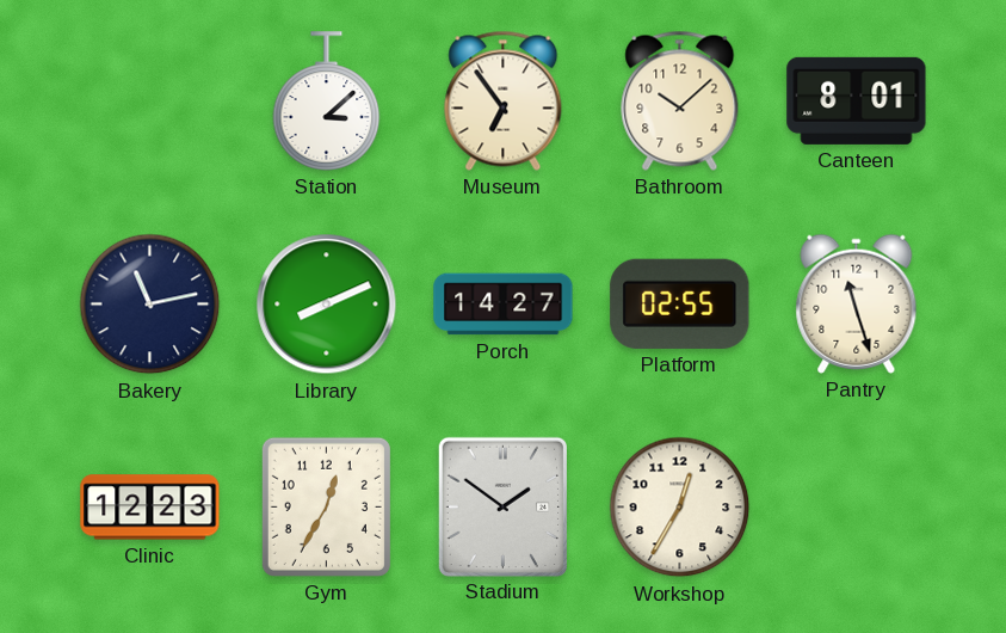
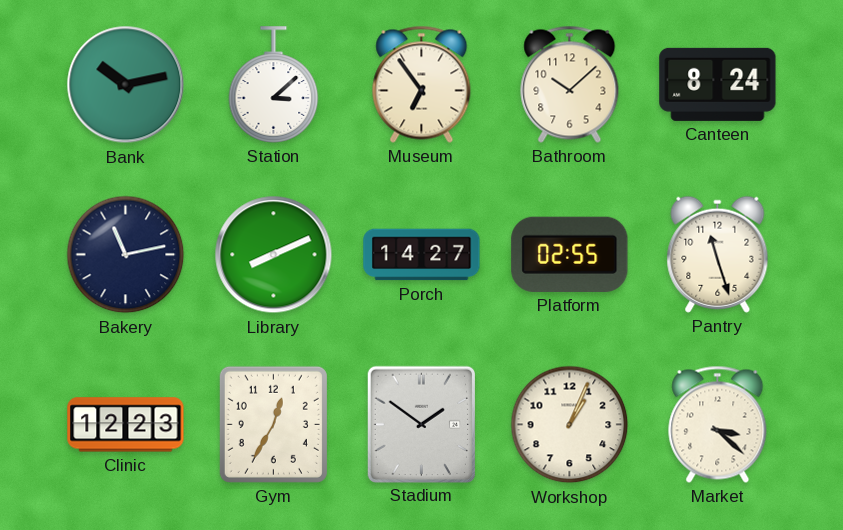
Bank: none -> 10:13
Canteen: 8:01 -> 8:24
Workshop: 12:35 -> 1:04
Market: none -> 3:22
